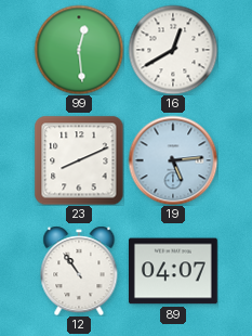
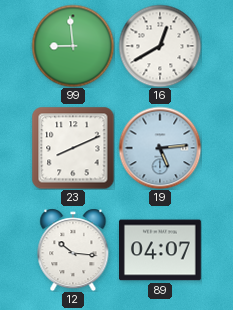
99: 12:29 -> 8:59
12: 10:54 -> 10:16
